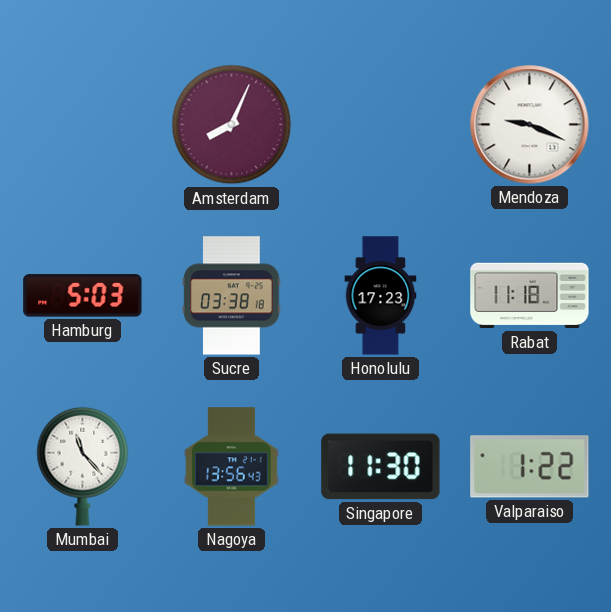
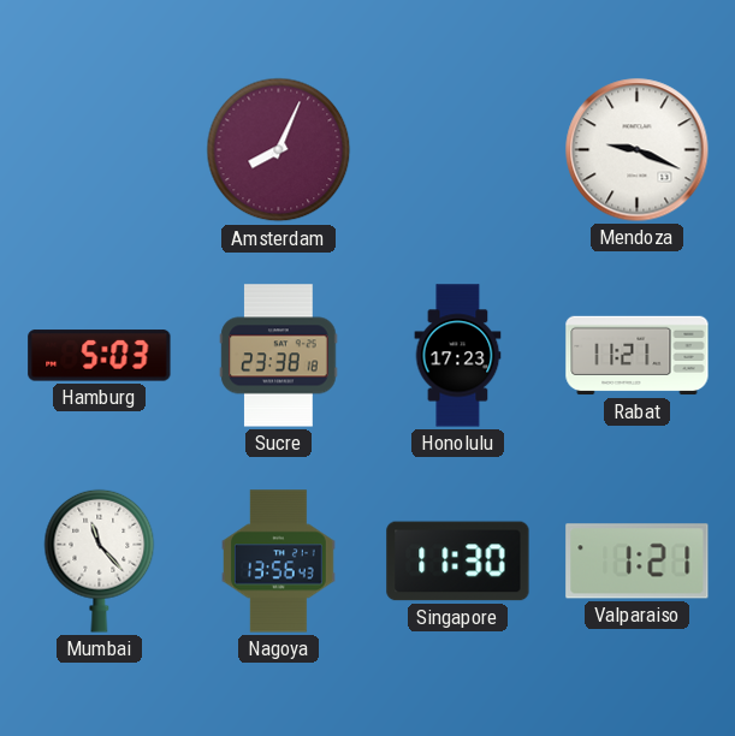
Sucre: 03:38 -> 23:38
Rabat: 11:18 -> 11:21
Valparaiso: 1:22 -> 1:21
